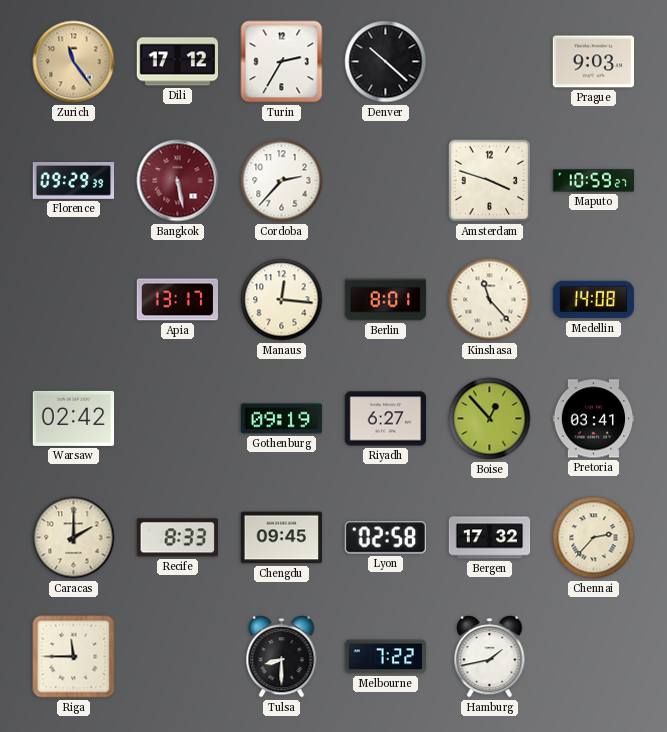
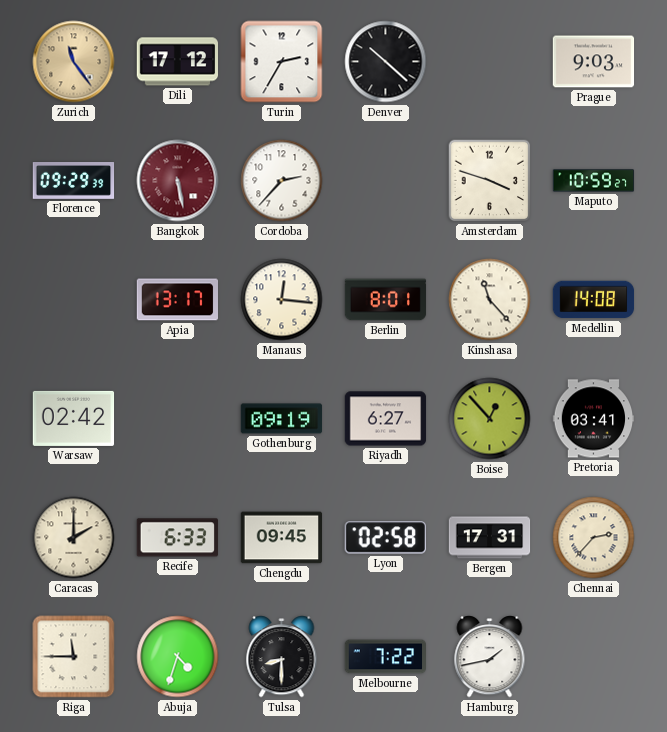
Recife: 8:33 -> 6:33
Bergen: 17:32 -> 17:31
Abuja: none -> 4:33
